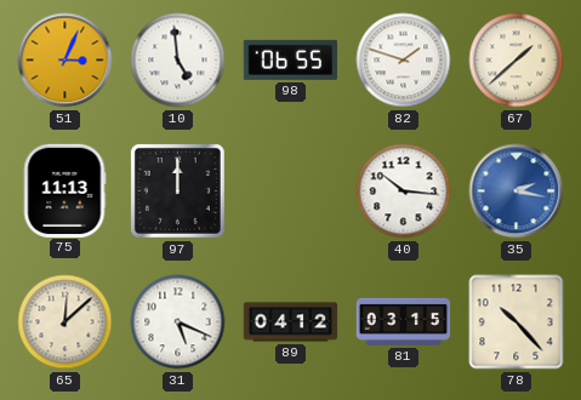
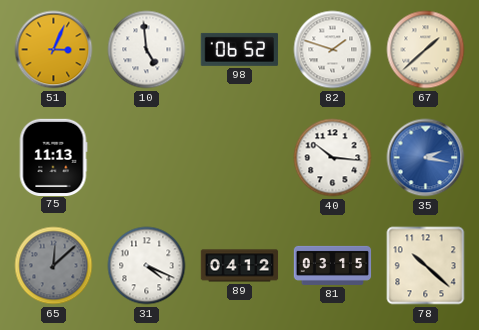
98: 06:55 -> 06:52
97: 12:00 -> none
65 dial: cream -> grey
31: 5:19 -> 4:19
78: 10:23 -> 10:22
